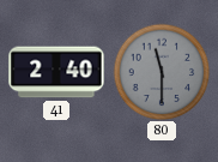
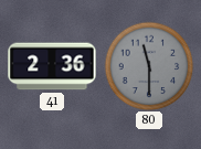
41: 2:40 -> 2:36
